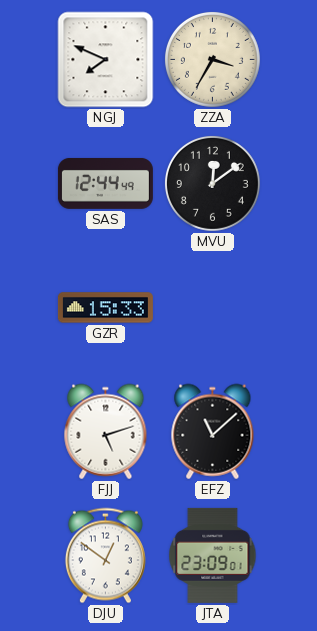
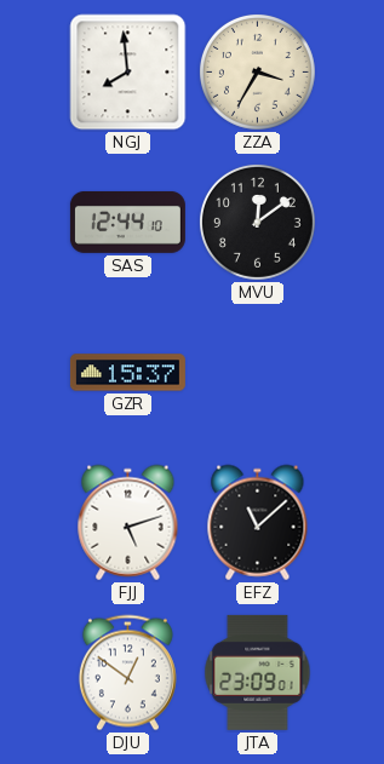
NGJ: 7:49 -> 7:59
SAS: 12:44:49 -> 12:44:10
GZR: 15:33 -> 15:37
